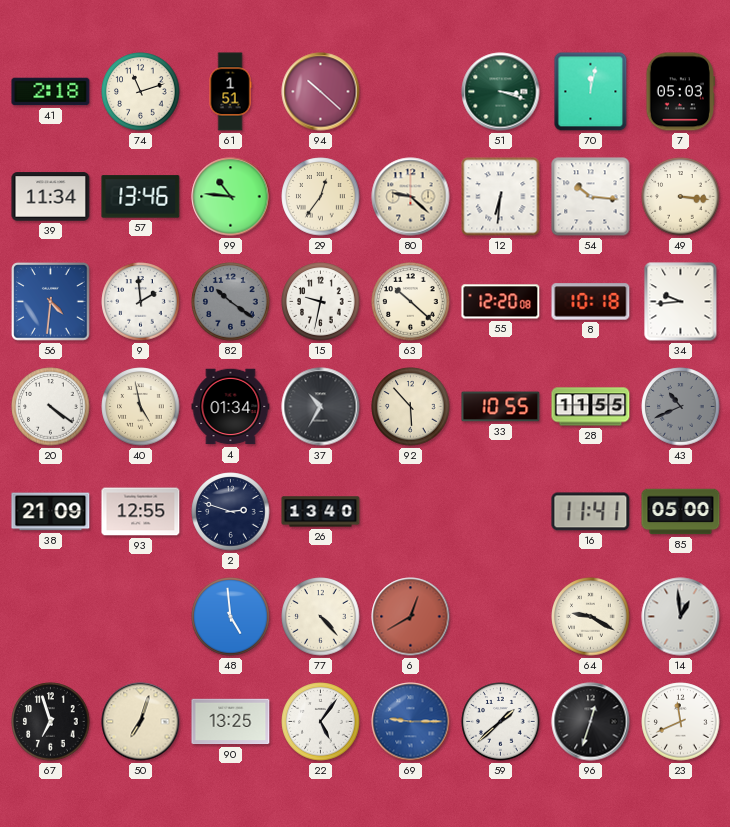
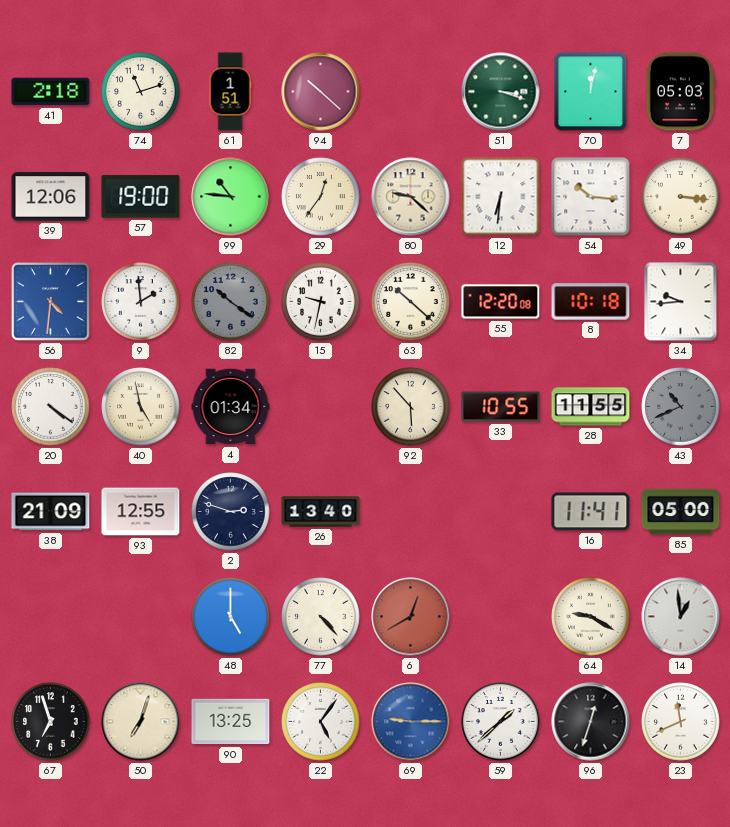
39: 11:34 -> 12:06
57: 13:46 -> 19:00
37: 10:35 -> none
48: 4:59 -> 5:00
